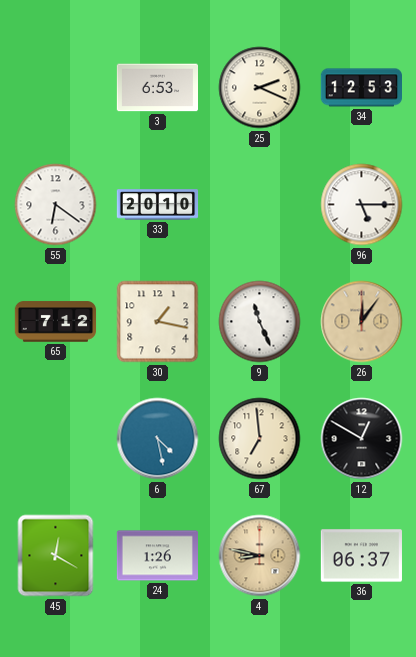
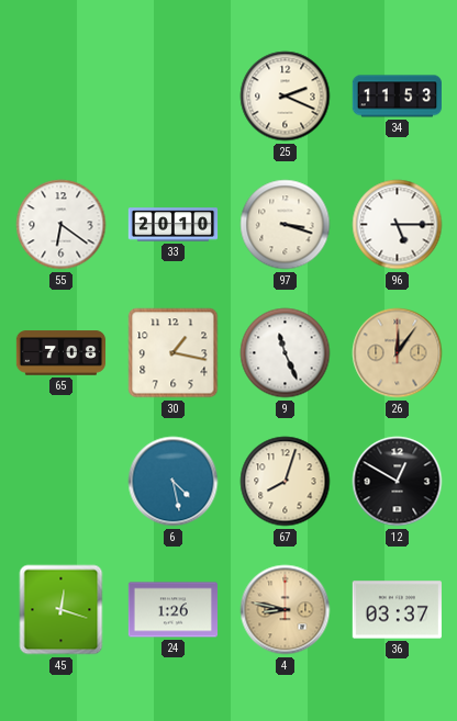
3: 6:53 -> none
34: 12:53 -> 11:53
97: none -> 3:18
65: 7:12 -> 7:08
67: 6:59 -> 8:03
45: 12:20 -> 12:18
36: 06:37 -> 03:37
